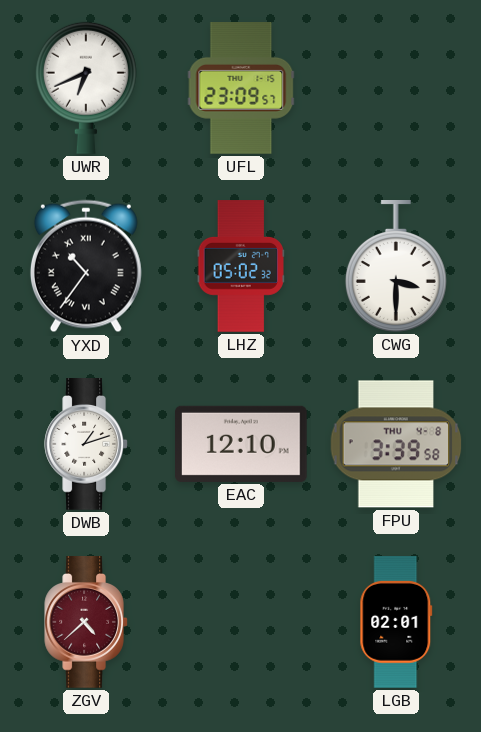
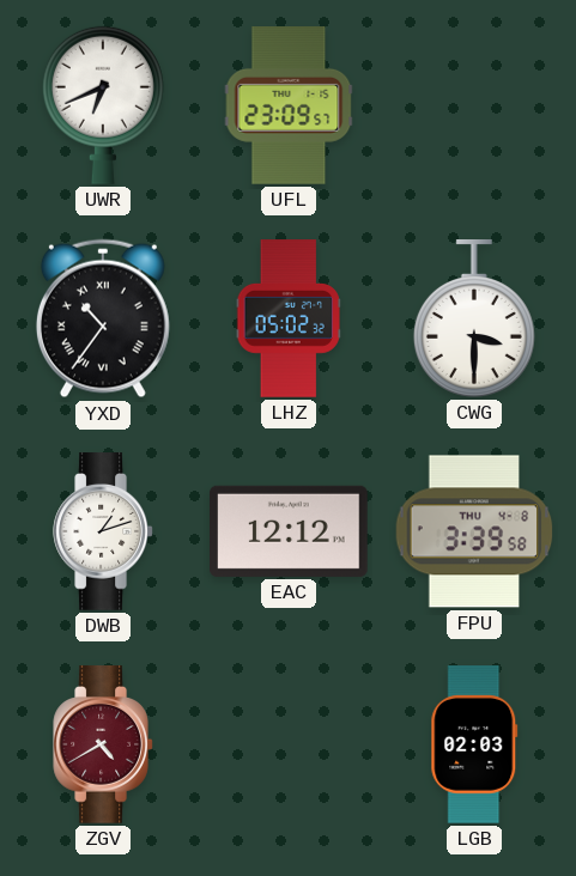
EAC: 12:10 -> 12:12
ZGV: 4:38 -> 4:40
LGB: 02:01 -> 02:03
